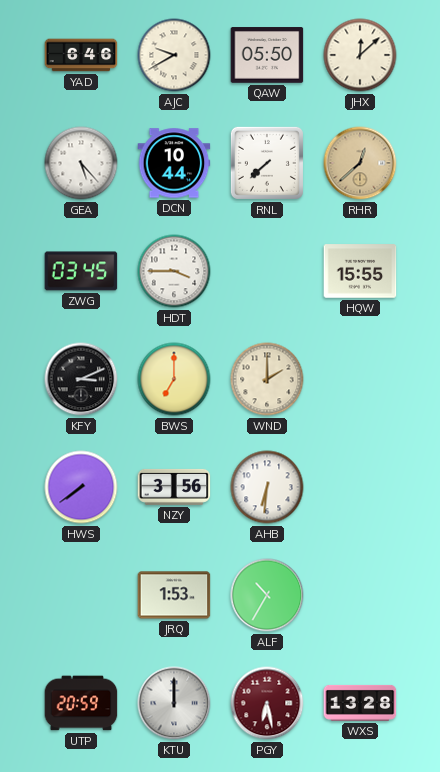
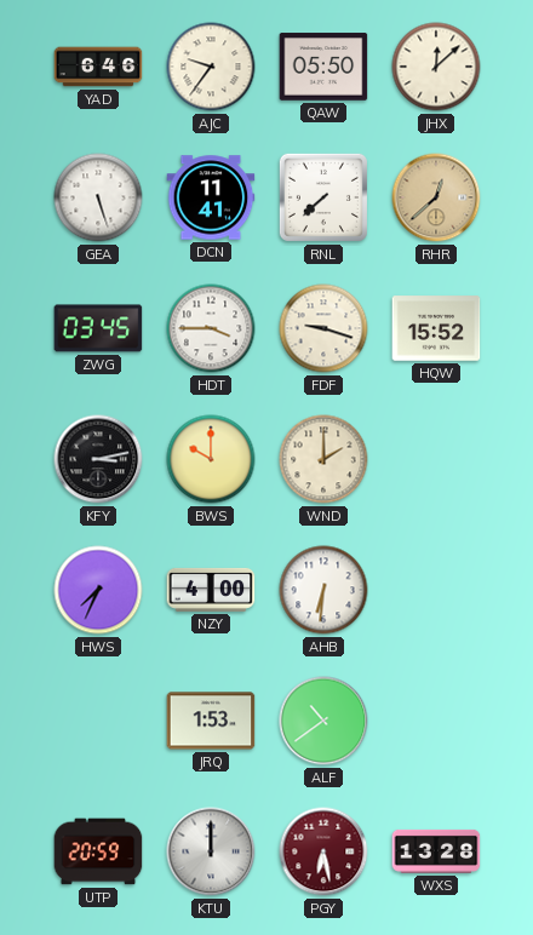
AJC: 9:40 -> 9:36
GEA: 5:23 -> 5:27
DCN: 10:44 -> 11:41
FDF: none -> 9:18
HQW: 15:55 -> 15:52
KFY: 3:11 -> 3:13
BWS: 7:00 -> 10:00
HWS: 7:39 -> 7:34
NZY: 3:56 -> 4:00
ALF: 10:35 -> 10:39
